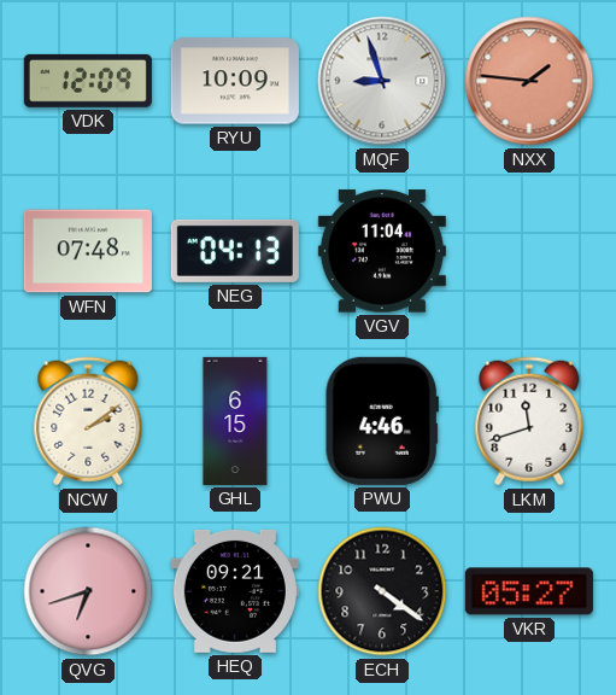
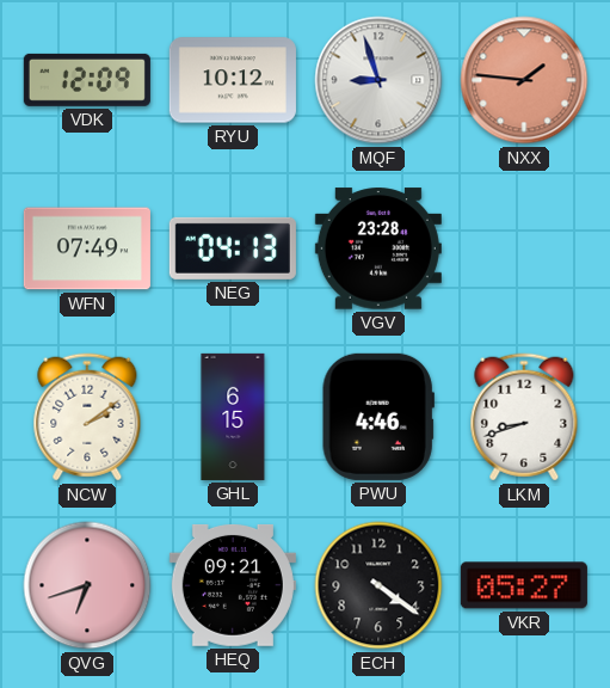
RYU: 10:09 -> 10:12
WFN: 07:48 -> 07:49
VGV: 11:04 -> 23:28
LKM: 11:42 -> 8:42
